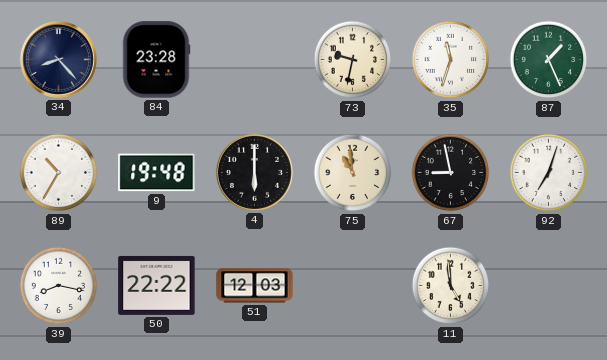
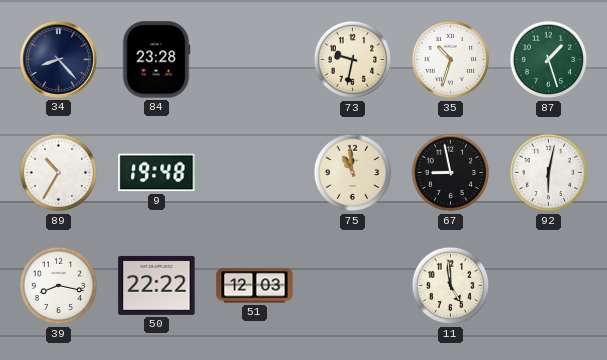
35: 11:33 -> 10:33
87: 1:26 -> 1:27
4: 6:00 -> none
92: 7:03 -> 6:02
